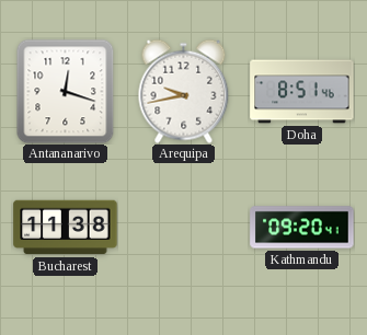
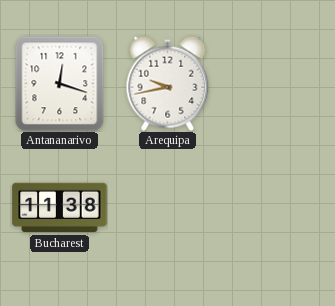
Doha: 8:51 -> none
Kathmandu: 09:20 -> none
